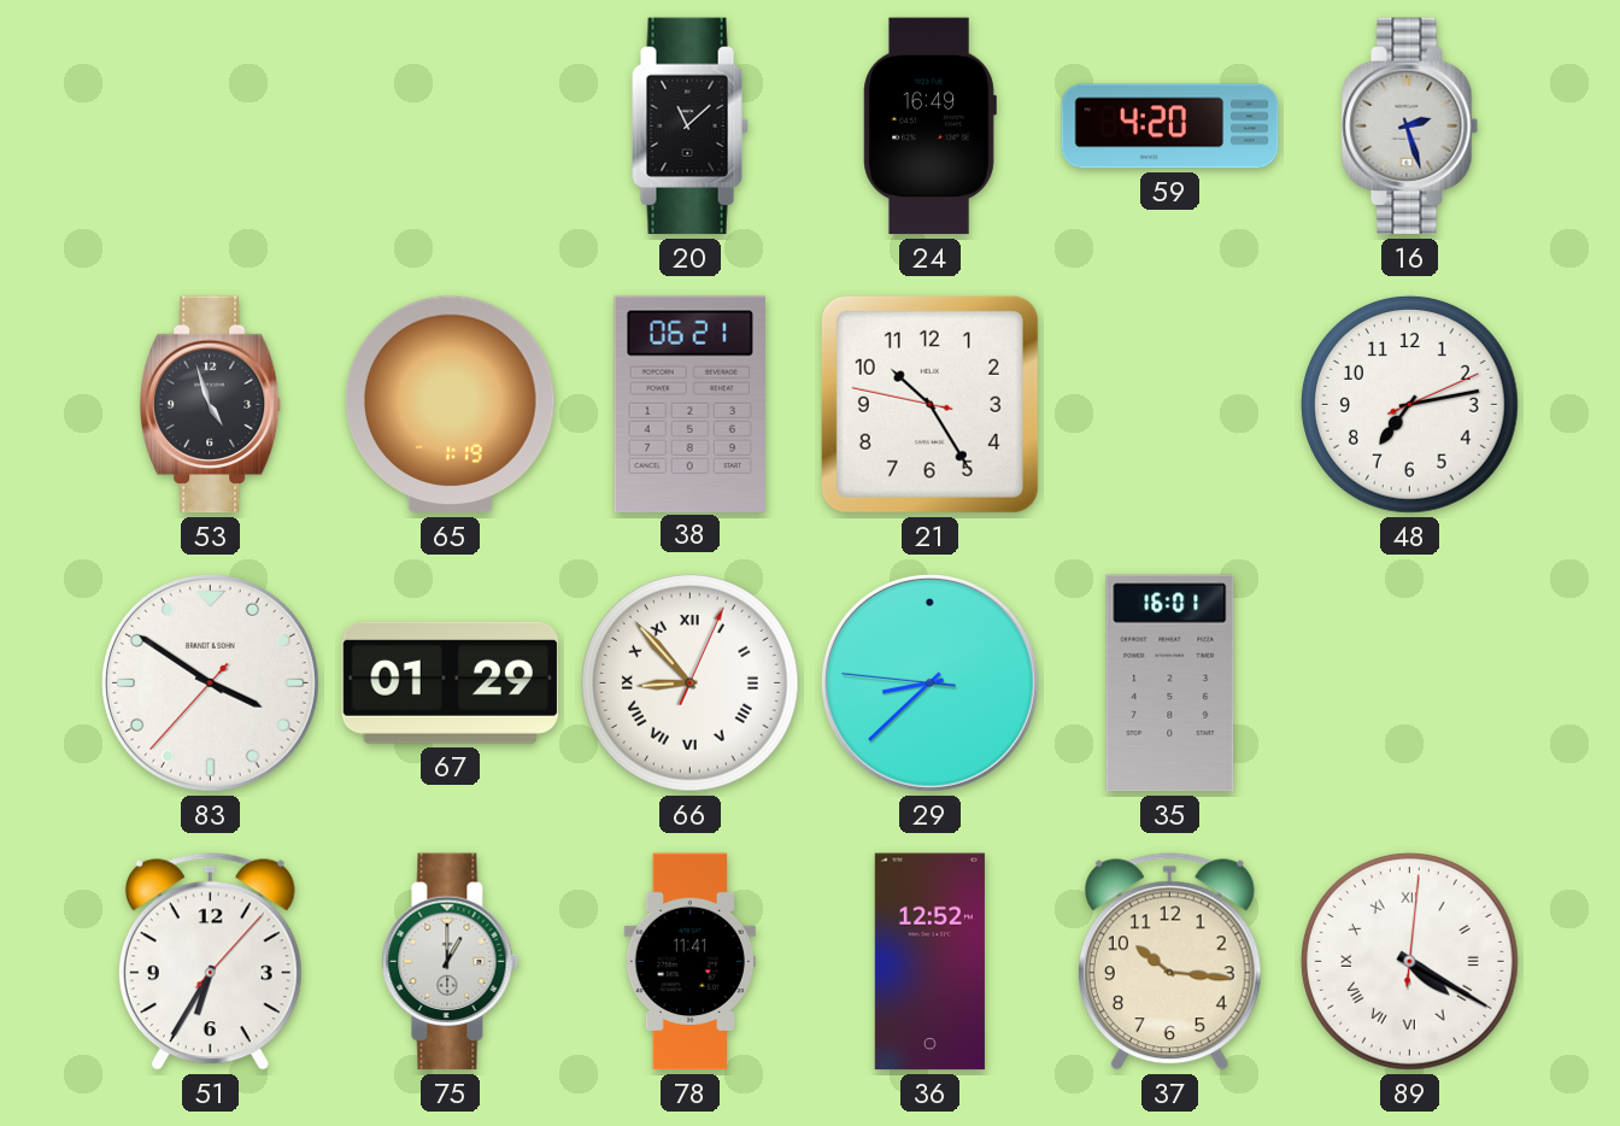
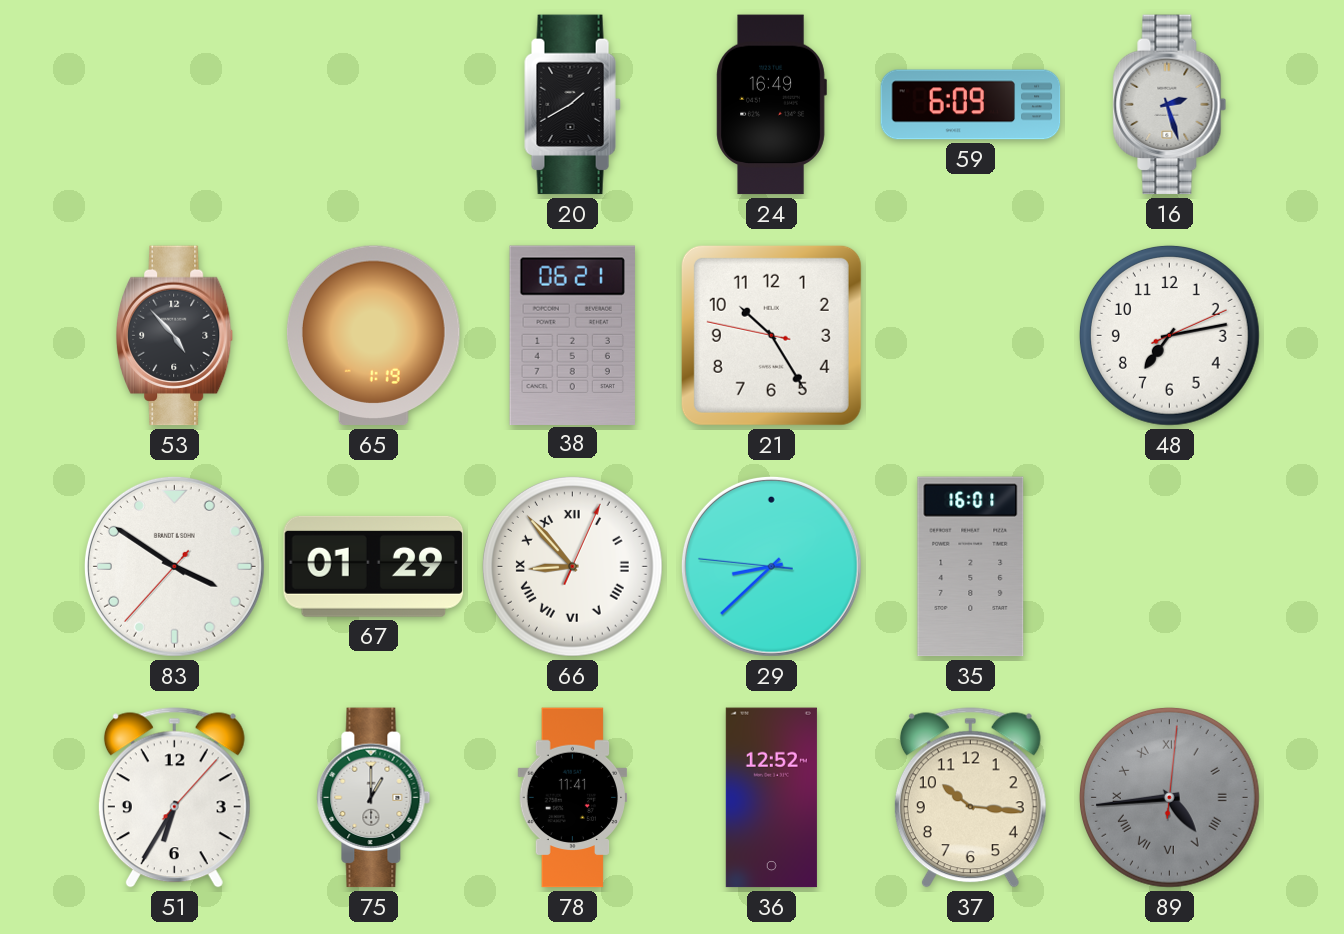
20: 11:08 -> 1:40
59: 4:20 -> 6:09
53: 4:57 -> 4:53
89: 4:20 -> 4:44
89 dial: white -> grey
